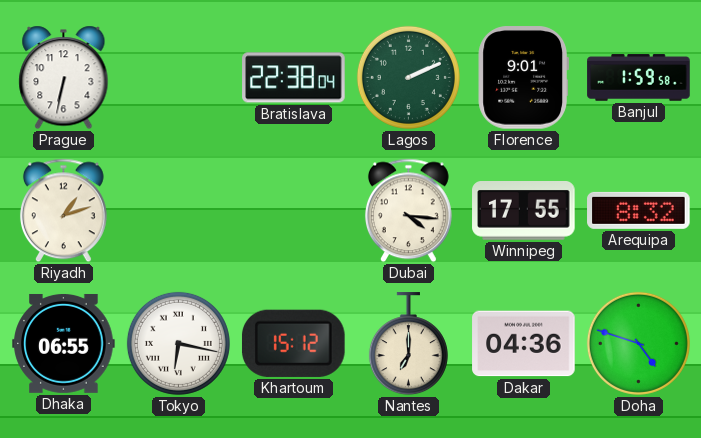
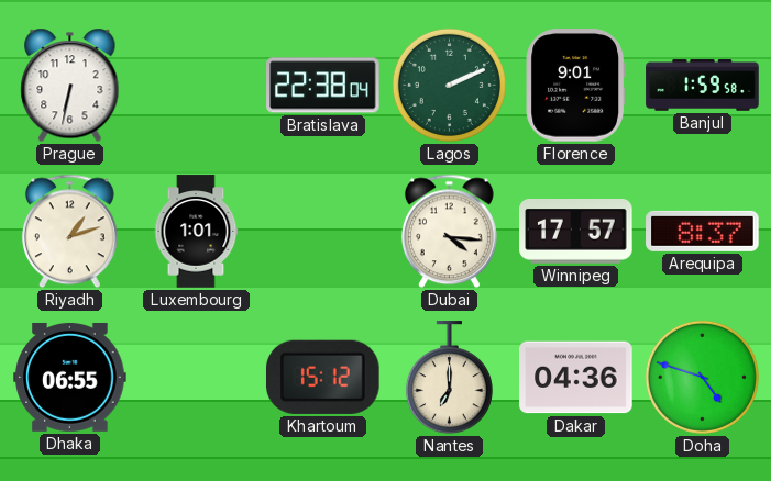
Luxembourg: none -> 1:01
Winnipeg: 17:55 -> 17:57
Arequipa: 8:32 -> 8:37
Tokyo: 6:17 -> none
